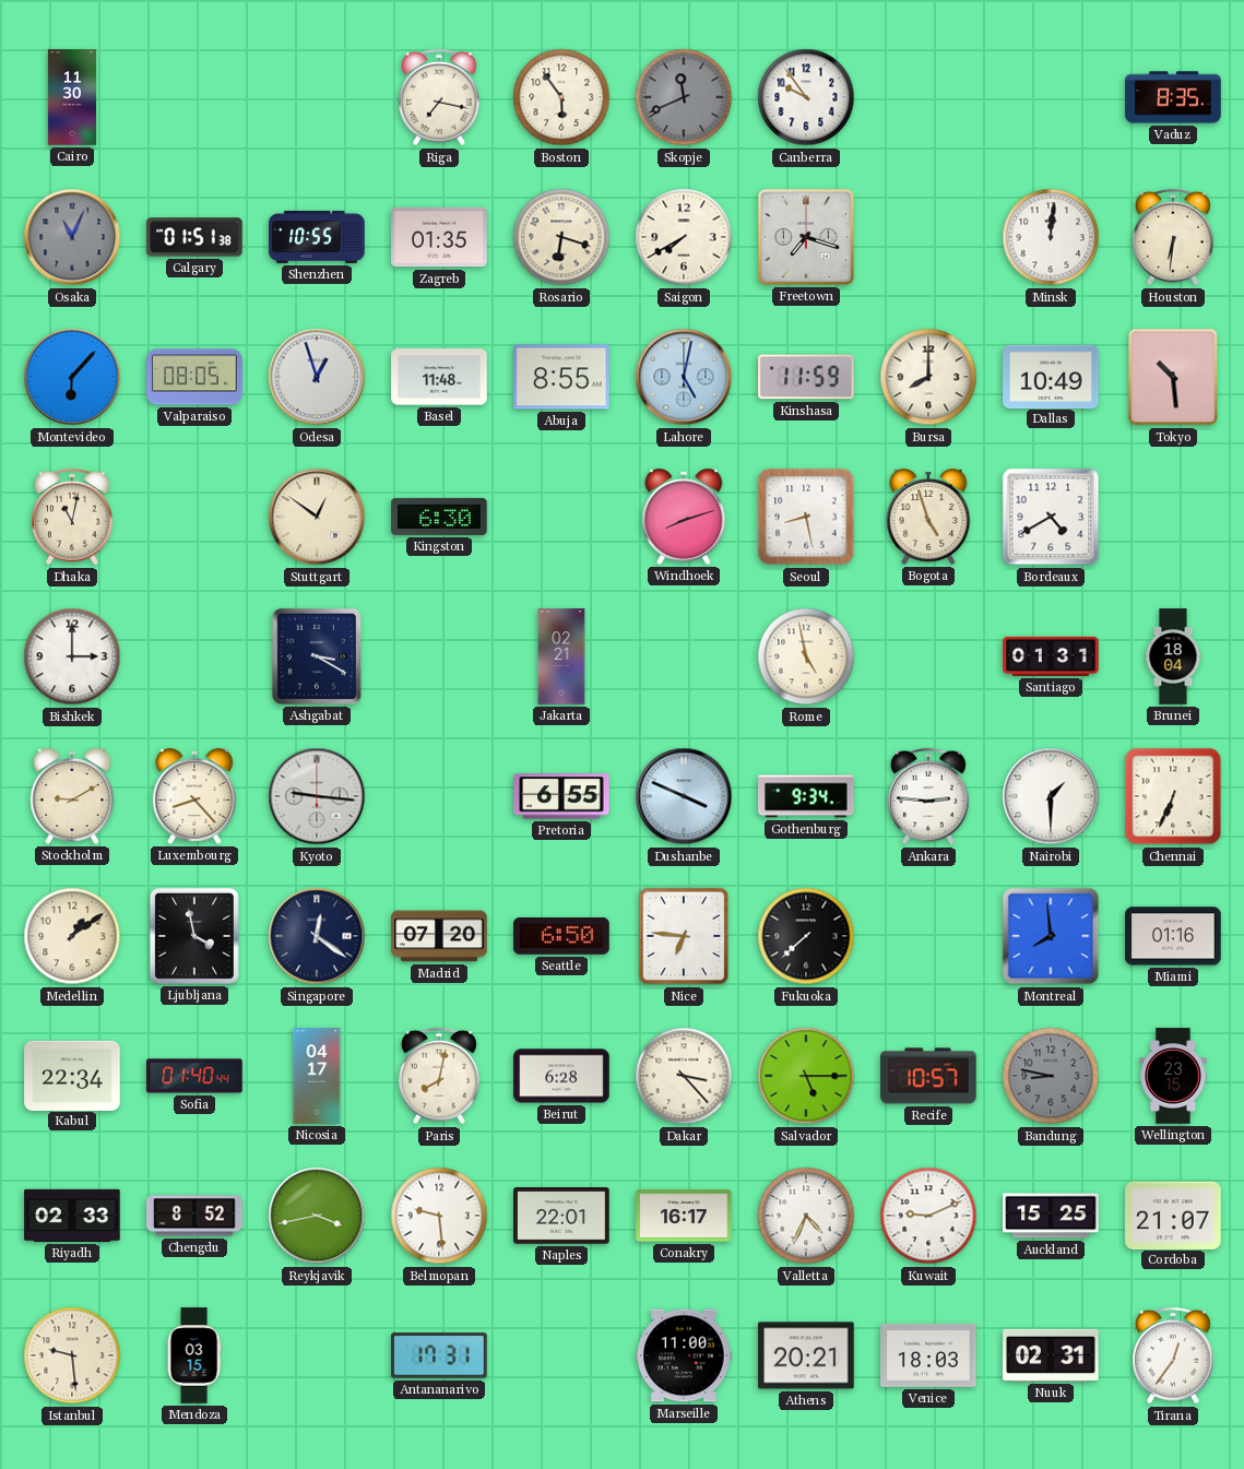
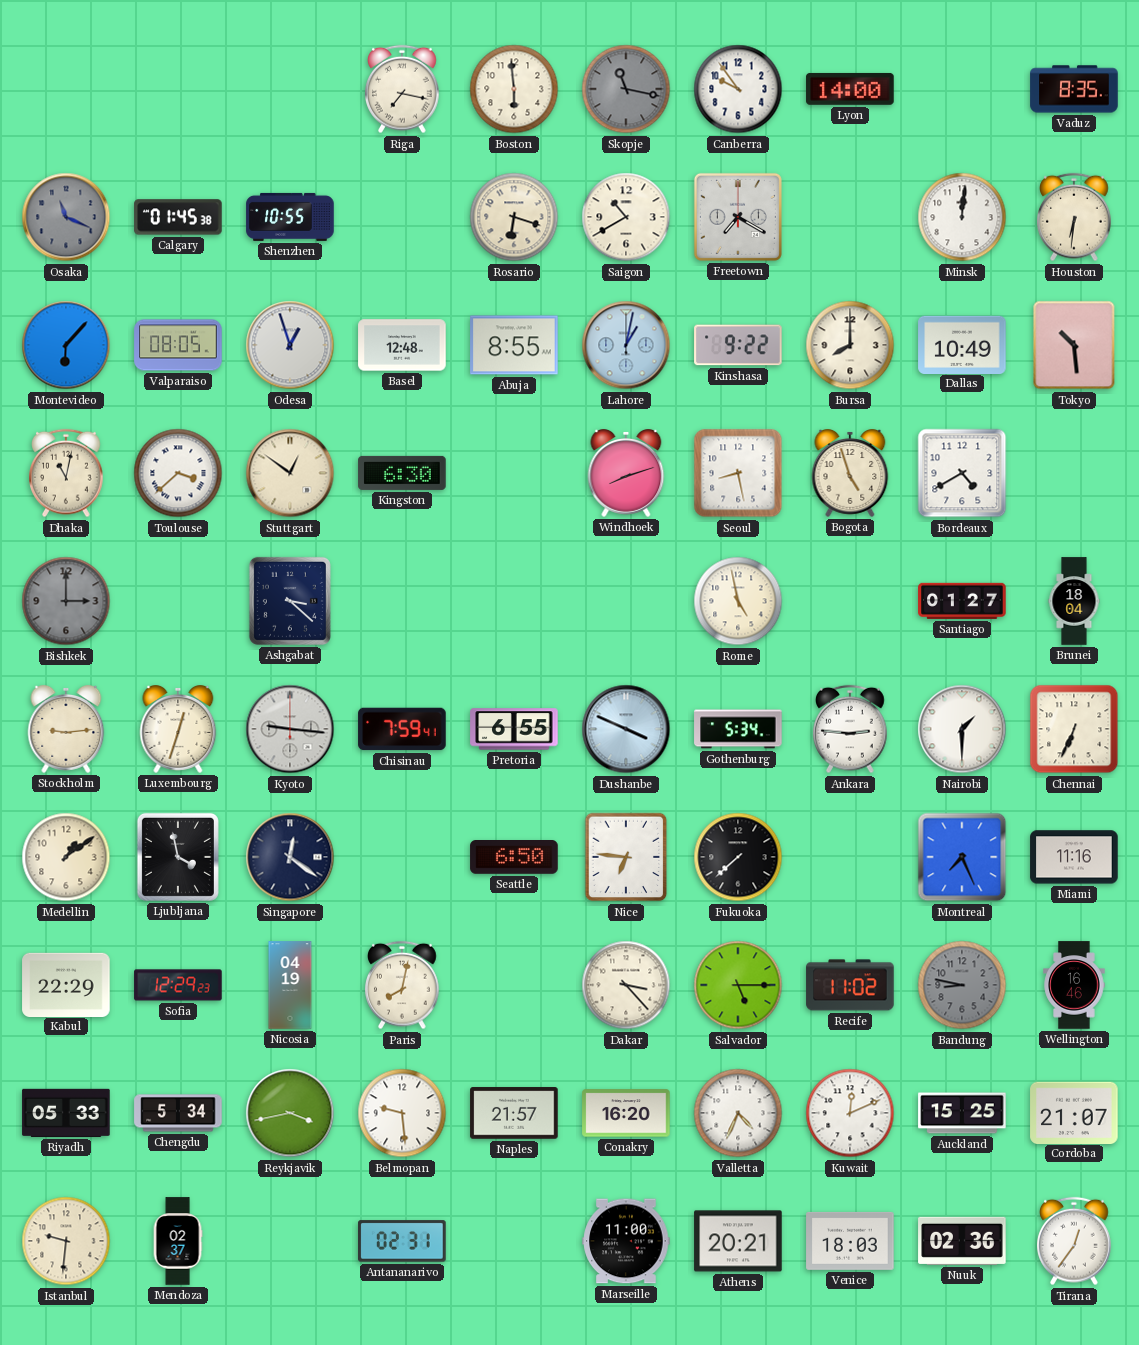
Cairo: 11:30 -> none
Boston: 5:54 -> 5:59
Skopje: 11:41 -> 11:17
Lyon: none -> 14:00
Osaka: 11:04 -> 11:19
Calgary: 01:51 -> 01:45
Zagreb: 01:35 -> none
Saigon: 7:40 -> 10:40
Freetown: 7:18 -> 7:20
Basel: 11:48 -> 12:48
Lahore: 5:02 -> 1:02
Kinshasa: 11:59 -> 9:22
Toulouse: none -> 3:38
Bishkek dial: white -> grey
Ashgabat: 3:20 -> 3:22
Jakarta: 02:21 -> none
Santiago: 01:31 -> 01:27
Stockholm: 9:10 -> 9:14
Luxembourg: 8:23 -> 12:33
Chisinau: none -> 7:59
Gothenburg: 9:34 -> 5:34
Madrid: 07:20 -> none
Montreal: 7:59 -> 7:26
Miami: 01:16 -> 11:16
Kabul: 22:34 -> 22:29
Sofia: 01:40 -> 12:29
Nicosia: 04:17 -> 04:19
Beirut: 6:28 -> none
Recife: 10:57 -> 11:02
Wellington: 23:15 -> 16:46
Riyadh: 02:33 -> 05:33
Chengdu: 8:52 -> 5:34
Naples: 22:01 -> 21:57
Conakry: 16:17 -> 16:20
Kuwait: 9:11 -> 12:11
Istanbul: 9:29 -> 9:31
Mendoza: 03:15 -> 02:37
Antananarivo: 17:31 -> 02:31
Nuuk: 02:31 -> 02:36
